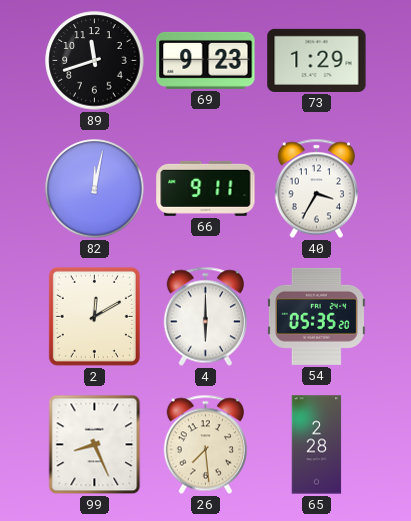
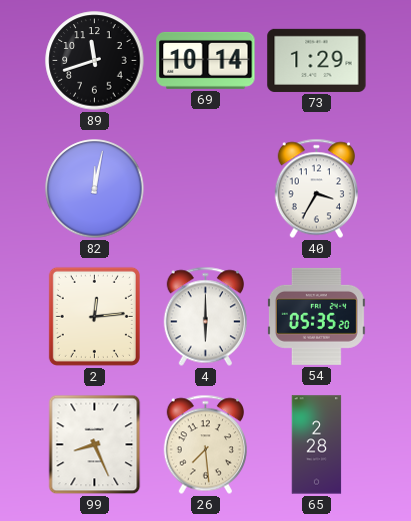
69: 9:23 -> 10:14
66: 9:11 -> none
2: 12:10 -> 12:14
